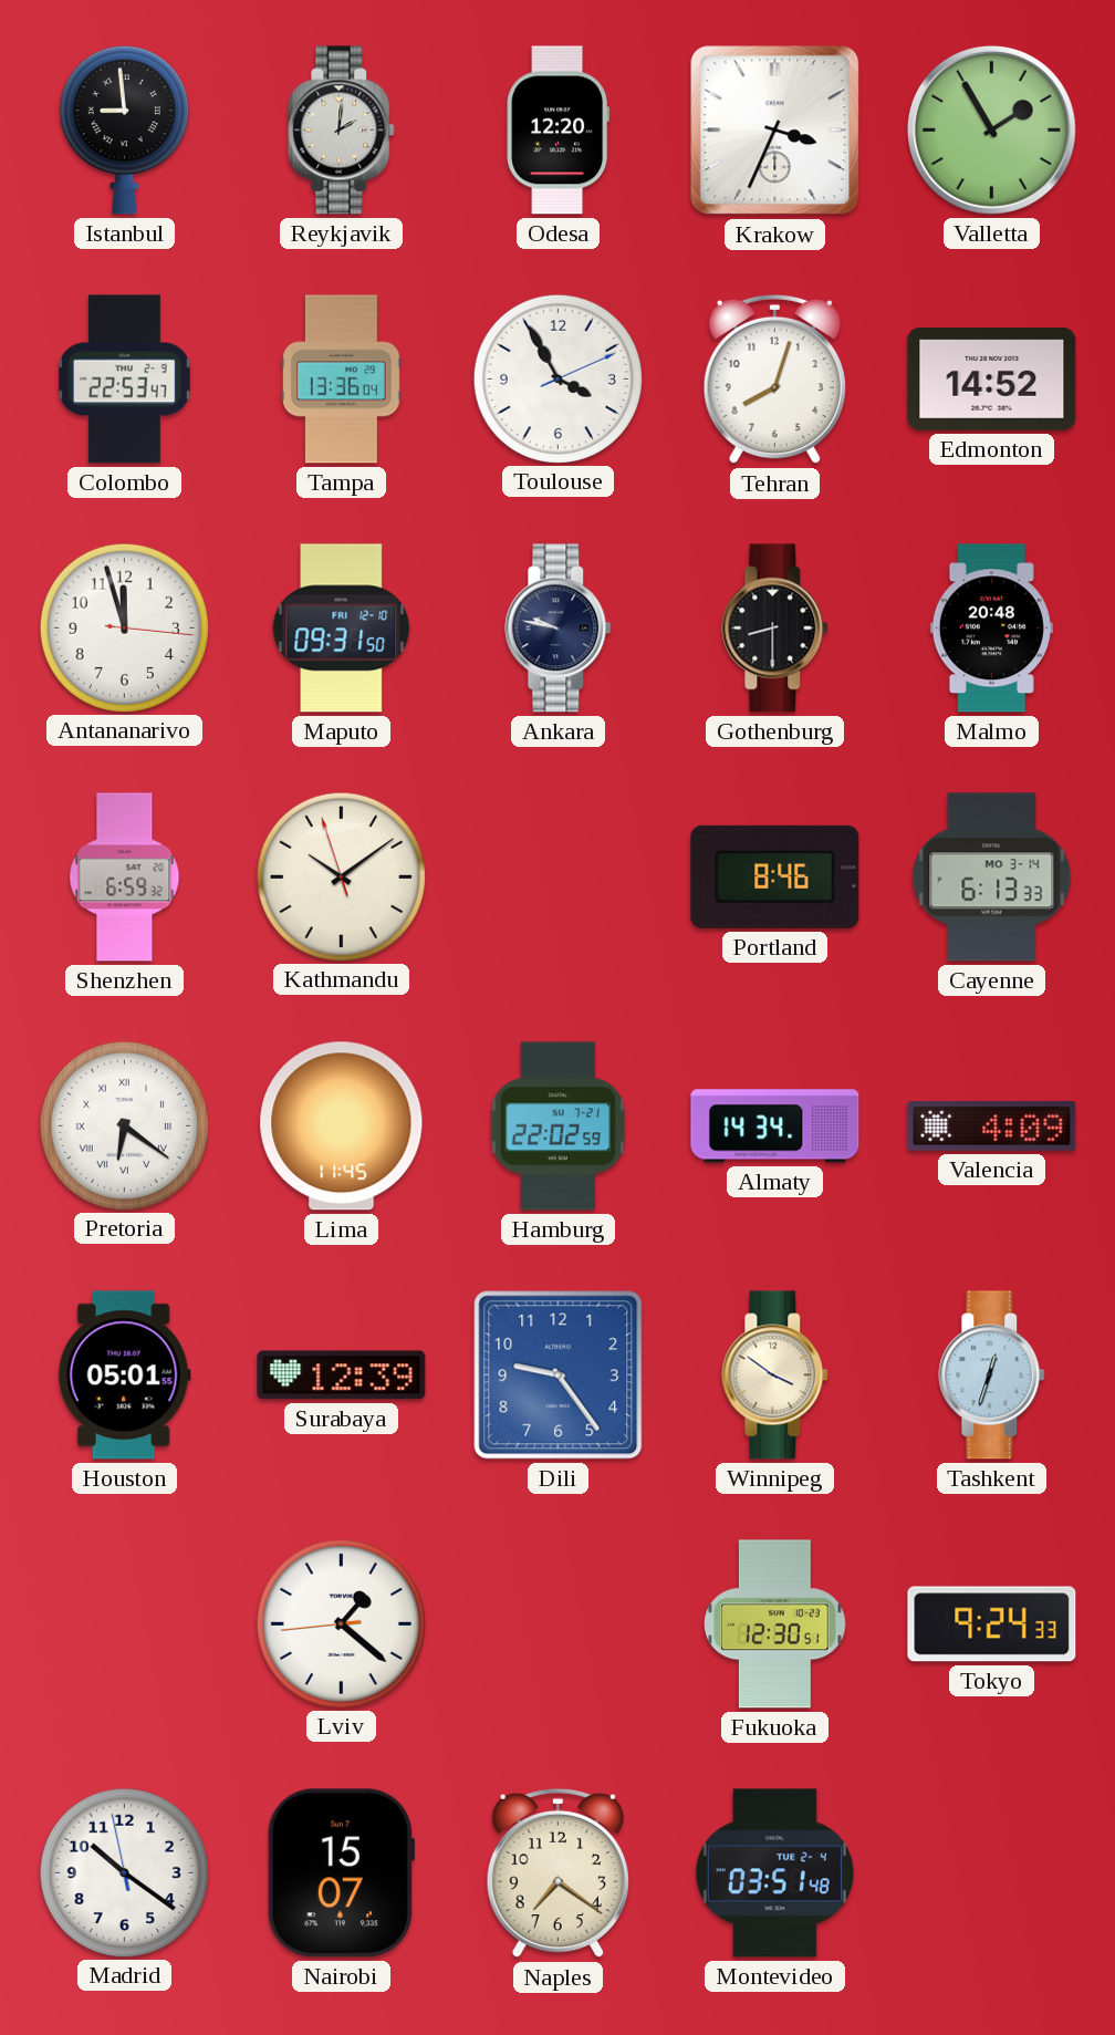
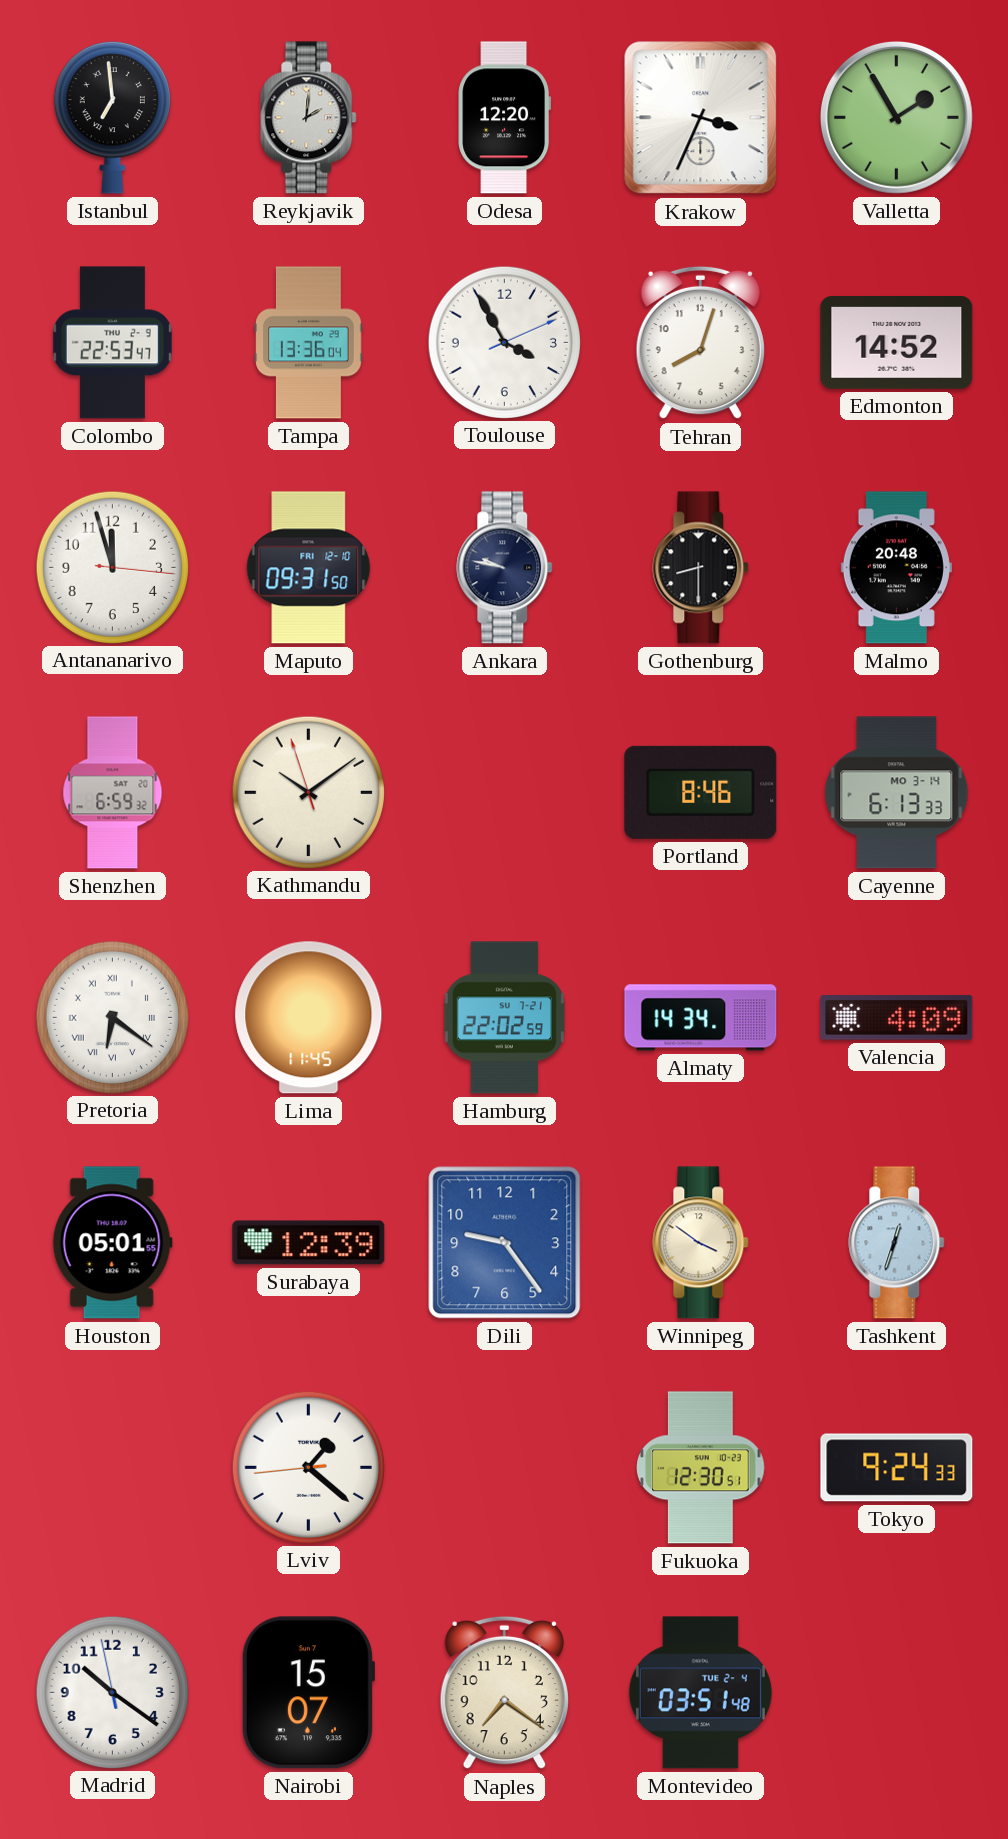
Istanbul: 8:59 -> 6:59
